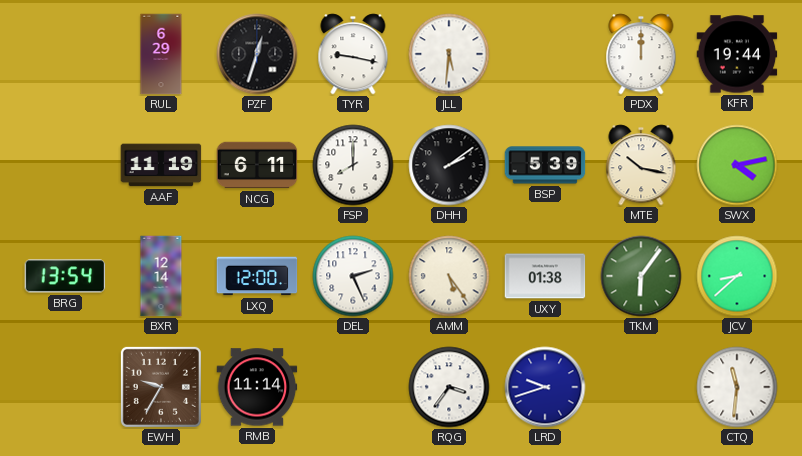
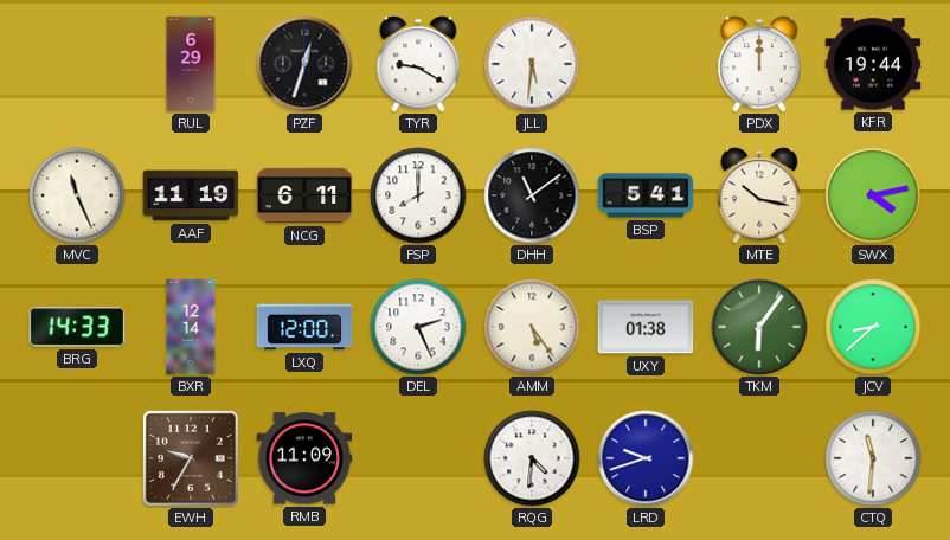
TYR: 9:17 -> 9:20
MVC: none -> 11:26
DHH: 2:09 -> 11:09
BSP: 5:39 -> 5:41
BRG: 13:54 -> 14:33
RMB: 11:14 -> 11:09
RQG: 3:36 -> 4:31
